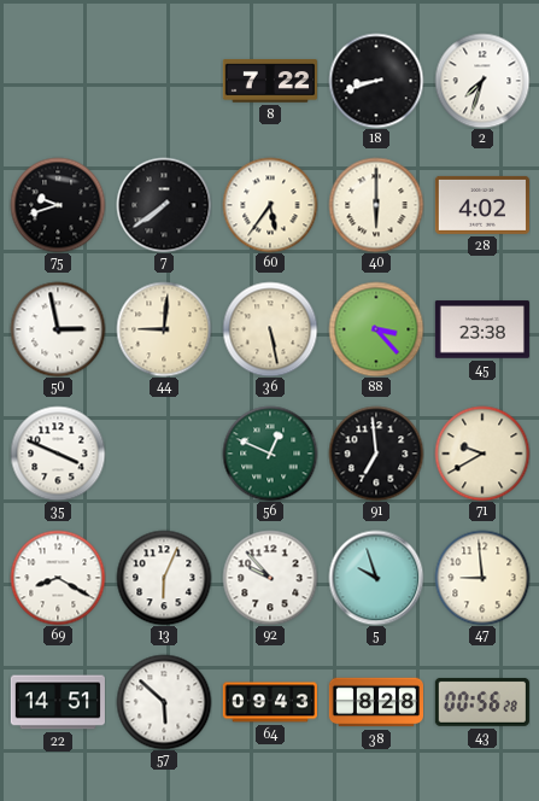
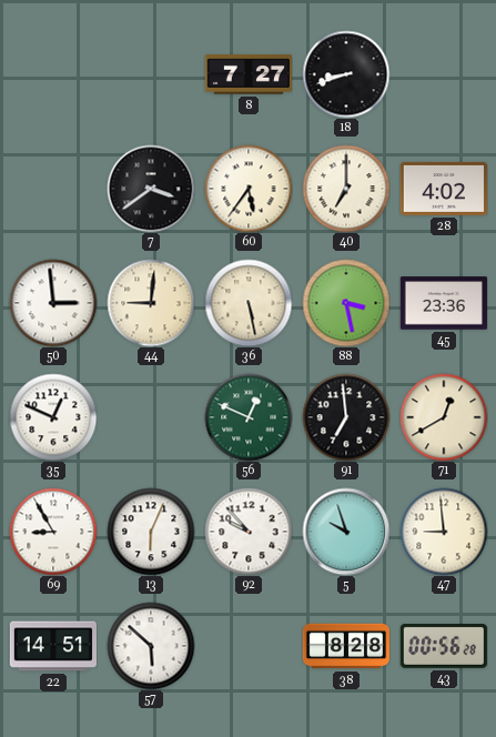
8: 7:22 -> 7:27
2: 7:33 -> none
75: 9:42 -> none
7: 7:39 -> 3:39
40: 6:00 -> 7:00
50: 2:58 -> 2:59
88: 3:23 -> 3:28
45: 23:38 -> 23:36
35: 3:49 -> 12:49
71: 9:40 -> 12:40
69: 8:20 -> 8:55
64: 09:43 -> none
